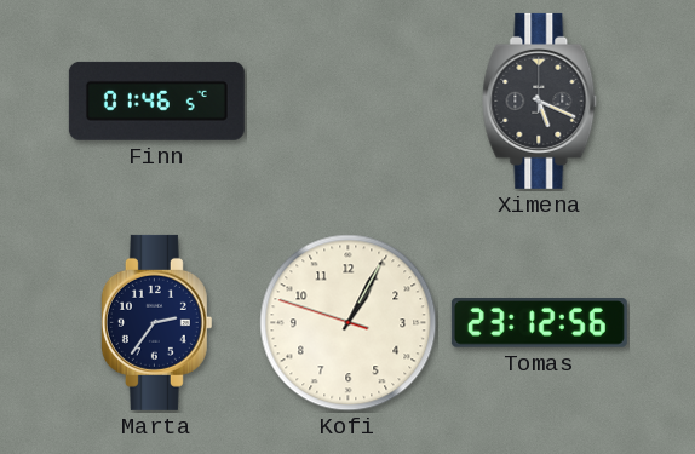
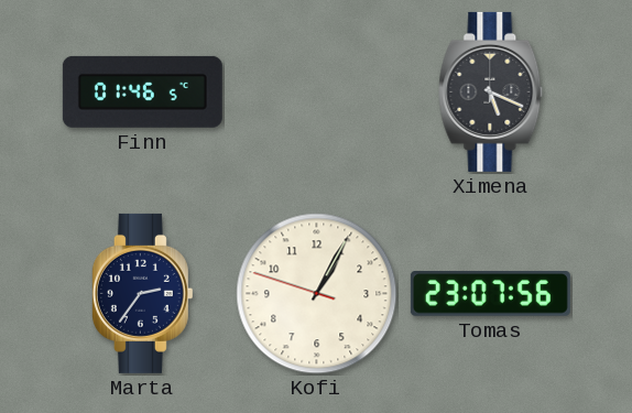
Tomas: 23:12 -> 23:07
